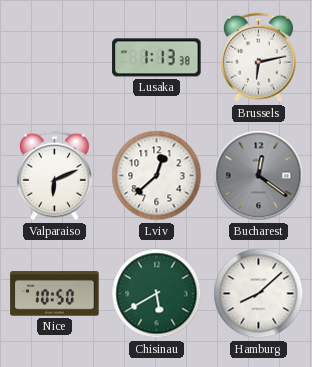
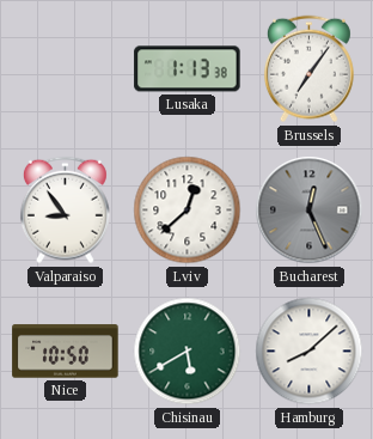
Brussels: 6:13 -> 7:06
Valparaiso: 6:11 -> 8:54
Bucharest: 12:21 -> 12:26
